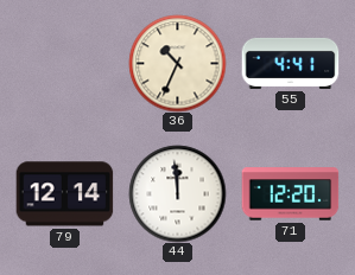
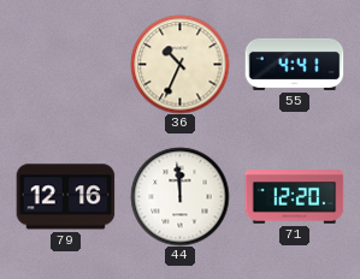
79: 12:14 -> 12:16
